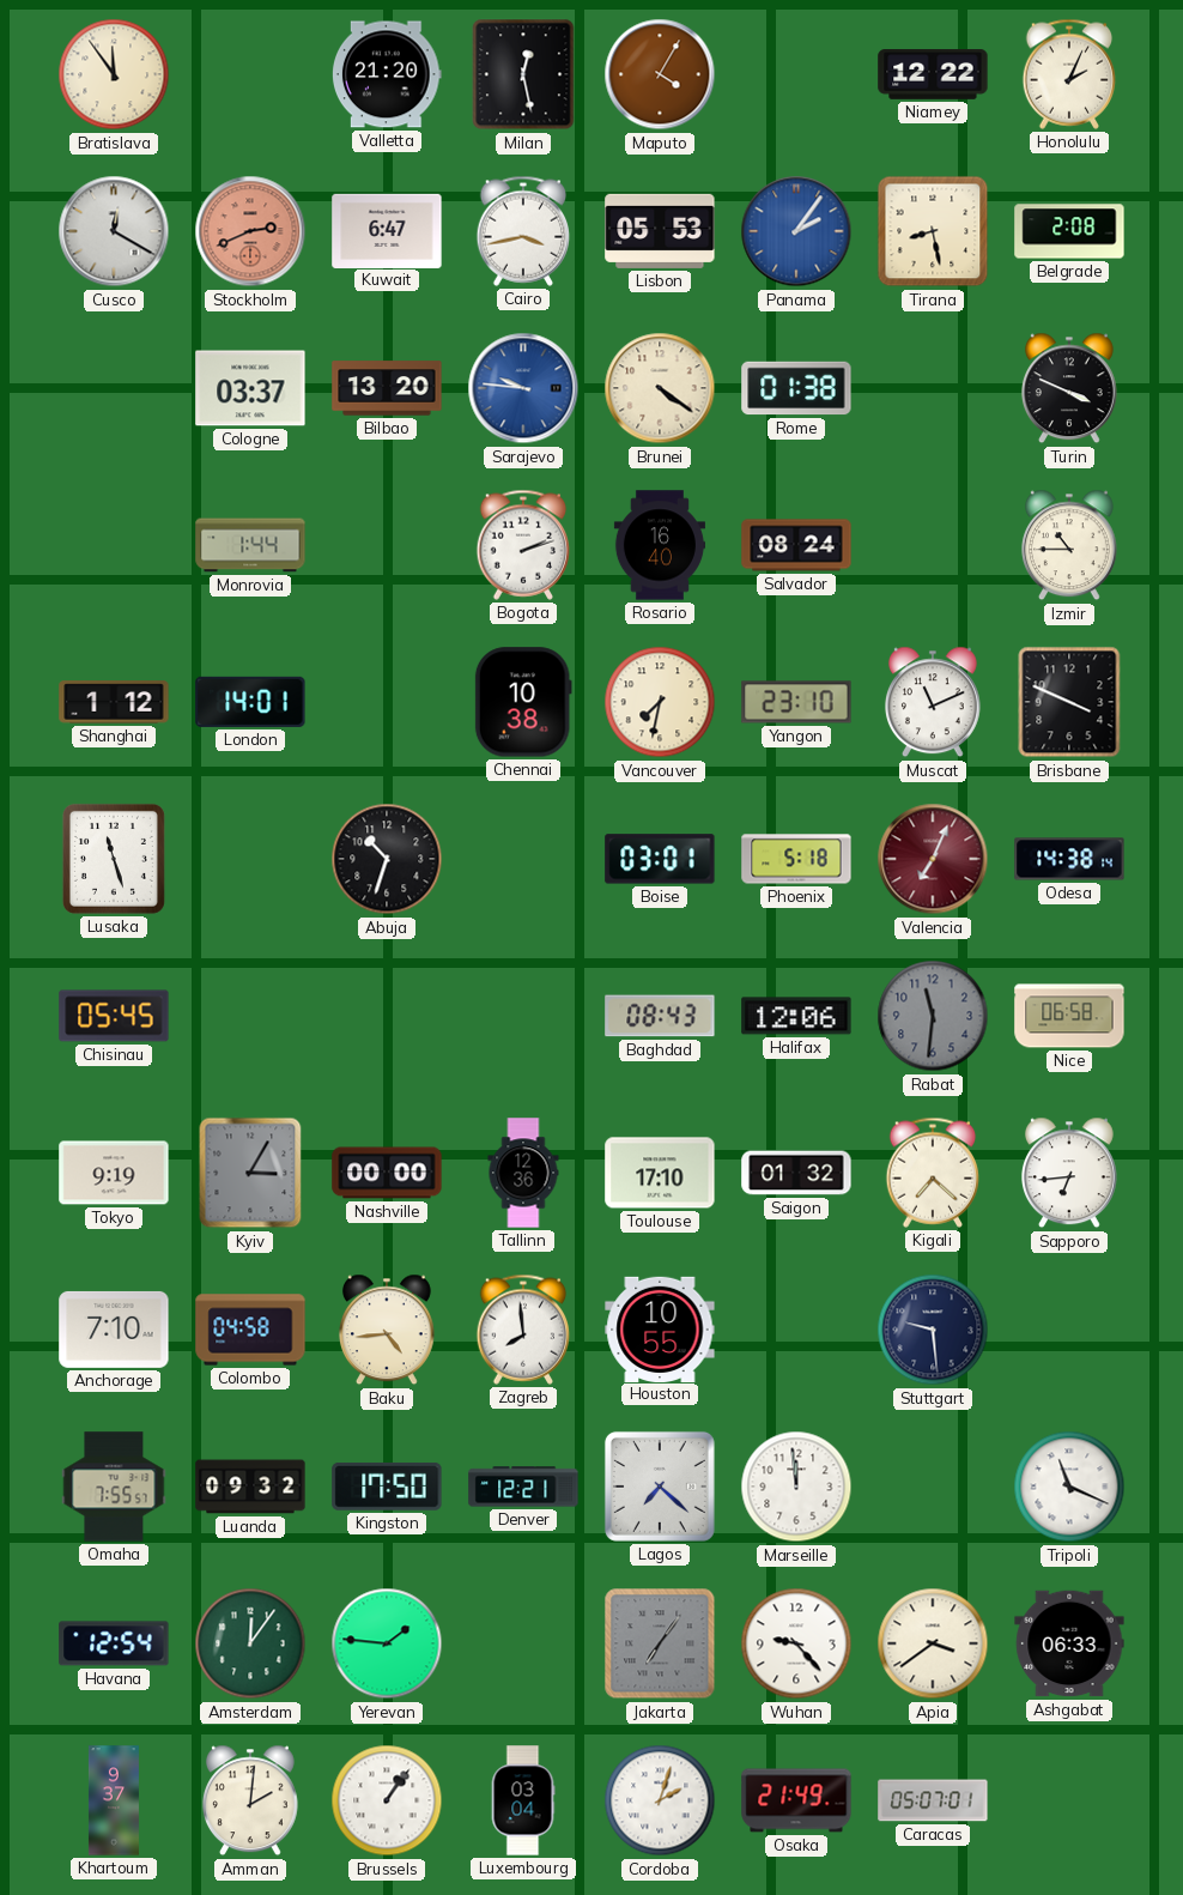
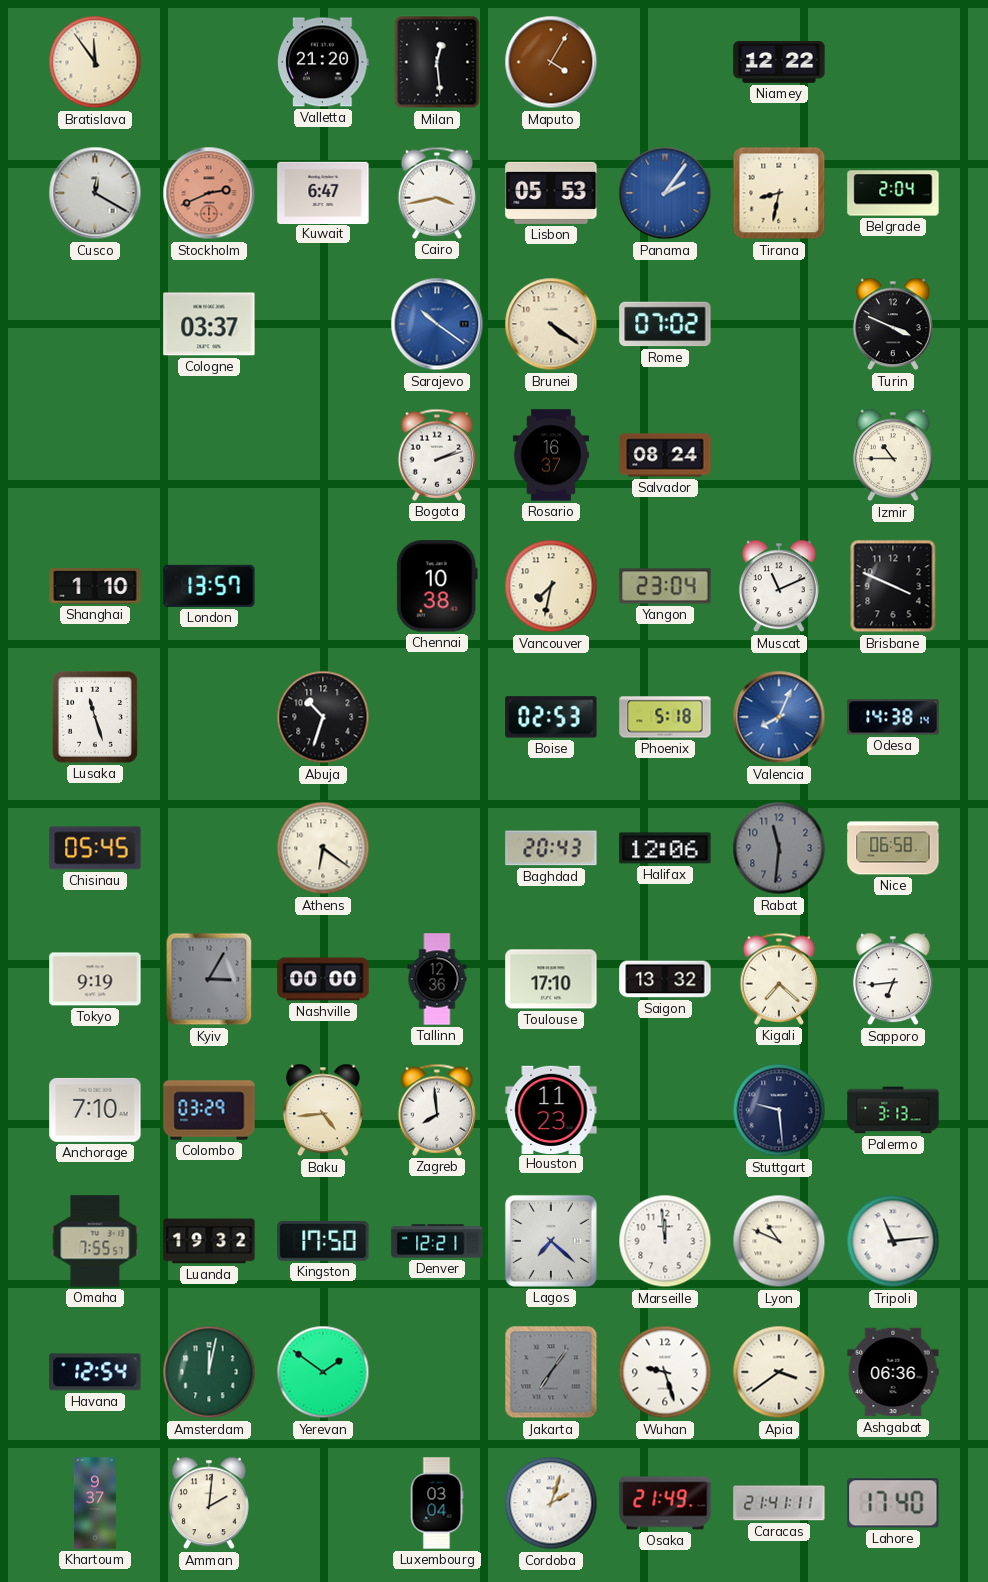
Milan: 12:28 -> 12:29
Honolulu: 2:04 -> none
Tirana: 8:28 -> 8:32
Belgrade: 2:08 -> 2:04
Bilbao: 13:20 -> none
Sarajevo: 9:46 -> 10:21
Rome: 01:38 -> 07:02
Monrovia: 1:44 -> none
Rosario: 16:40 -> 16:37
Shanghai: 1:12 -> 1:10
London: 14:01 -> 13:57
Yangon: 23:10 -> 23:04
Boise: 03:01 -> 02:53
Valencia: 7:04 -> 8:04
Valencia dial: burgundy -> blue
Athens: none -> 6:21
Baghdad: 08:43 -> 20:43
Saigon: 01:32 -> 13:32
Colombo: 04:58 -> 03:29
Houston: 10:55 -> 11:23
Palermo: none -> 3:13
Luanda: 09:32 -> 19:32
Lyon: none -> 10:49
Tripoli: 11:19 -> 11:14
Amsterdam: 12:06 -> 12:02
Yerevan: 1:46 -> 1:51
Wuhan: 9:23 -> 9:27
Ashgabat: 06:33 -> 06:36
Brussels: 1:06 -> none
Caracas: 05:07 -> 21:41
Lahore: none -> 17:40
